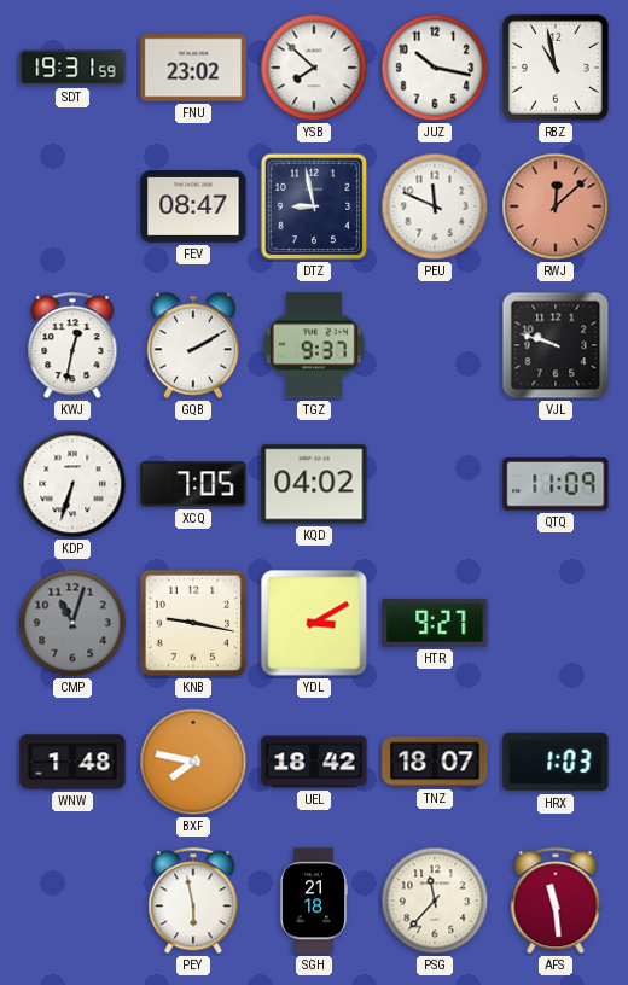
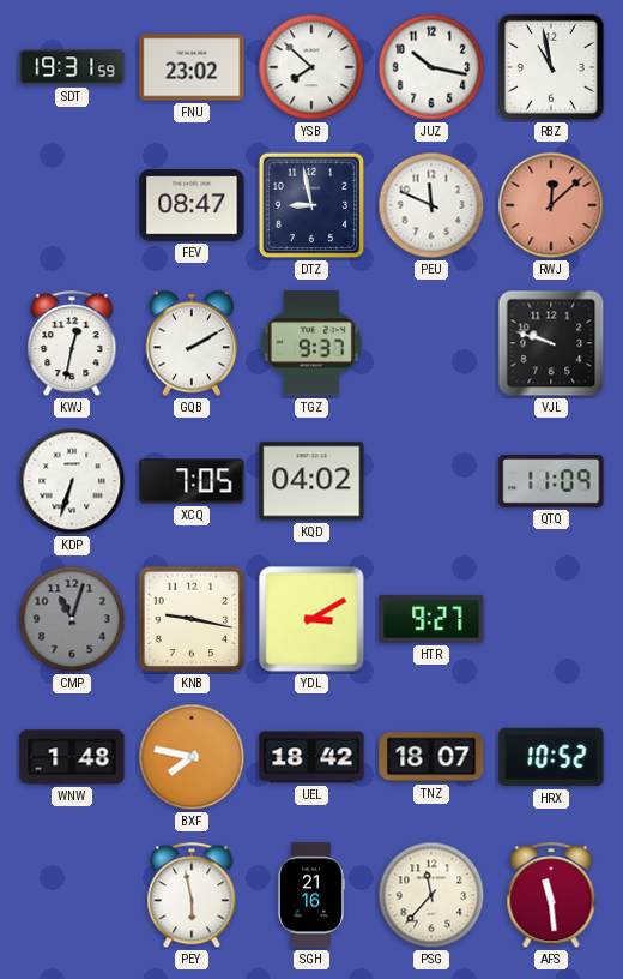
HRX: 1:03 -> 10:52
SGH: 21:18 -> 21:16
